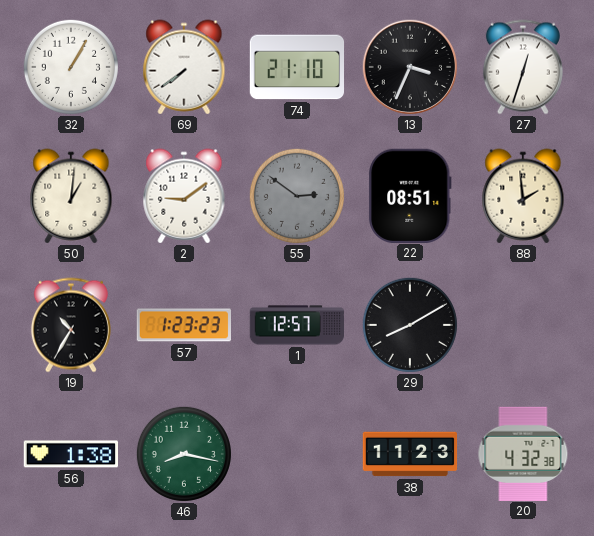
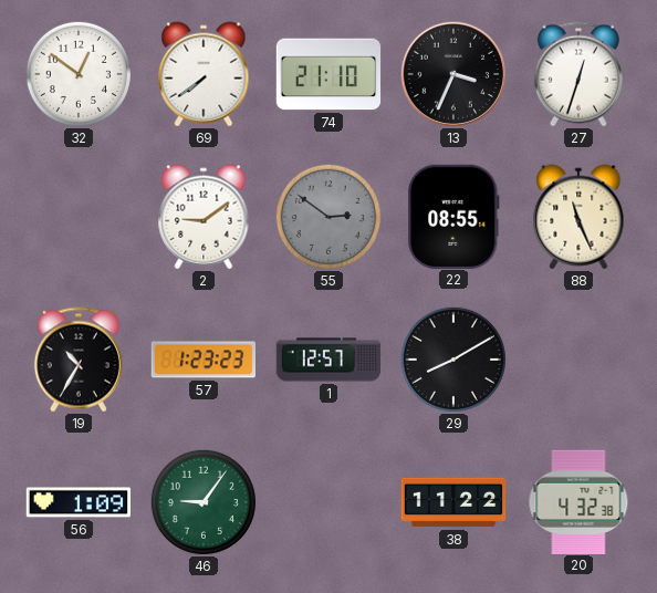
32: 1:05 -> 12:51
50: 1:01 -> none
22: 08:51 -> 08:55
88: 1:59 -> 11:26
56: 1:38 -> 1:09
46: 8:17 -> 9:06
38: 11:23 -> 11:22
